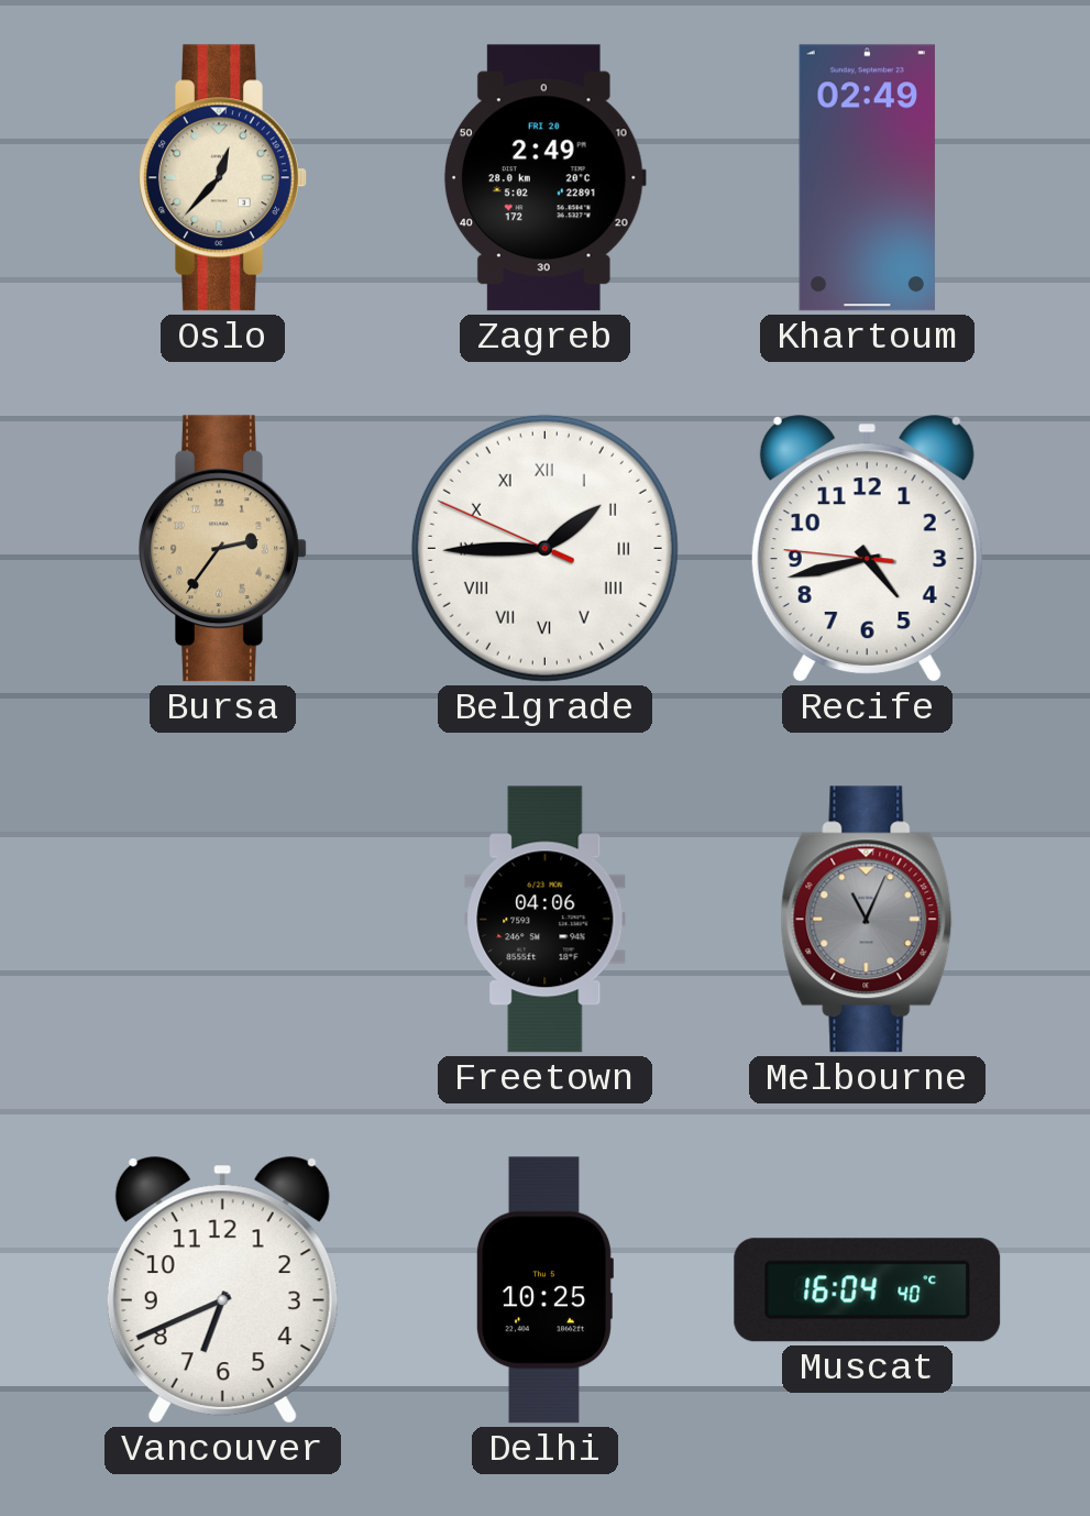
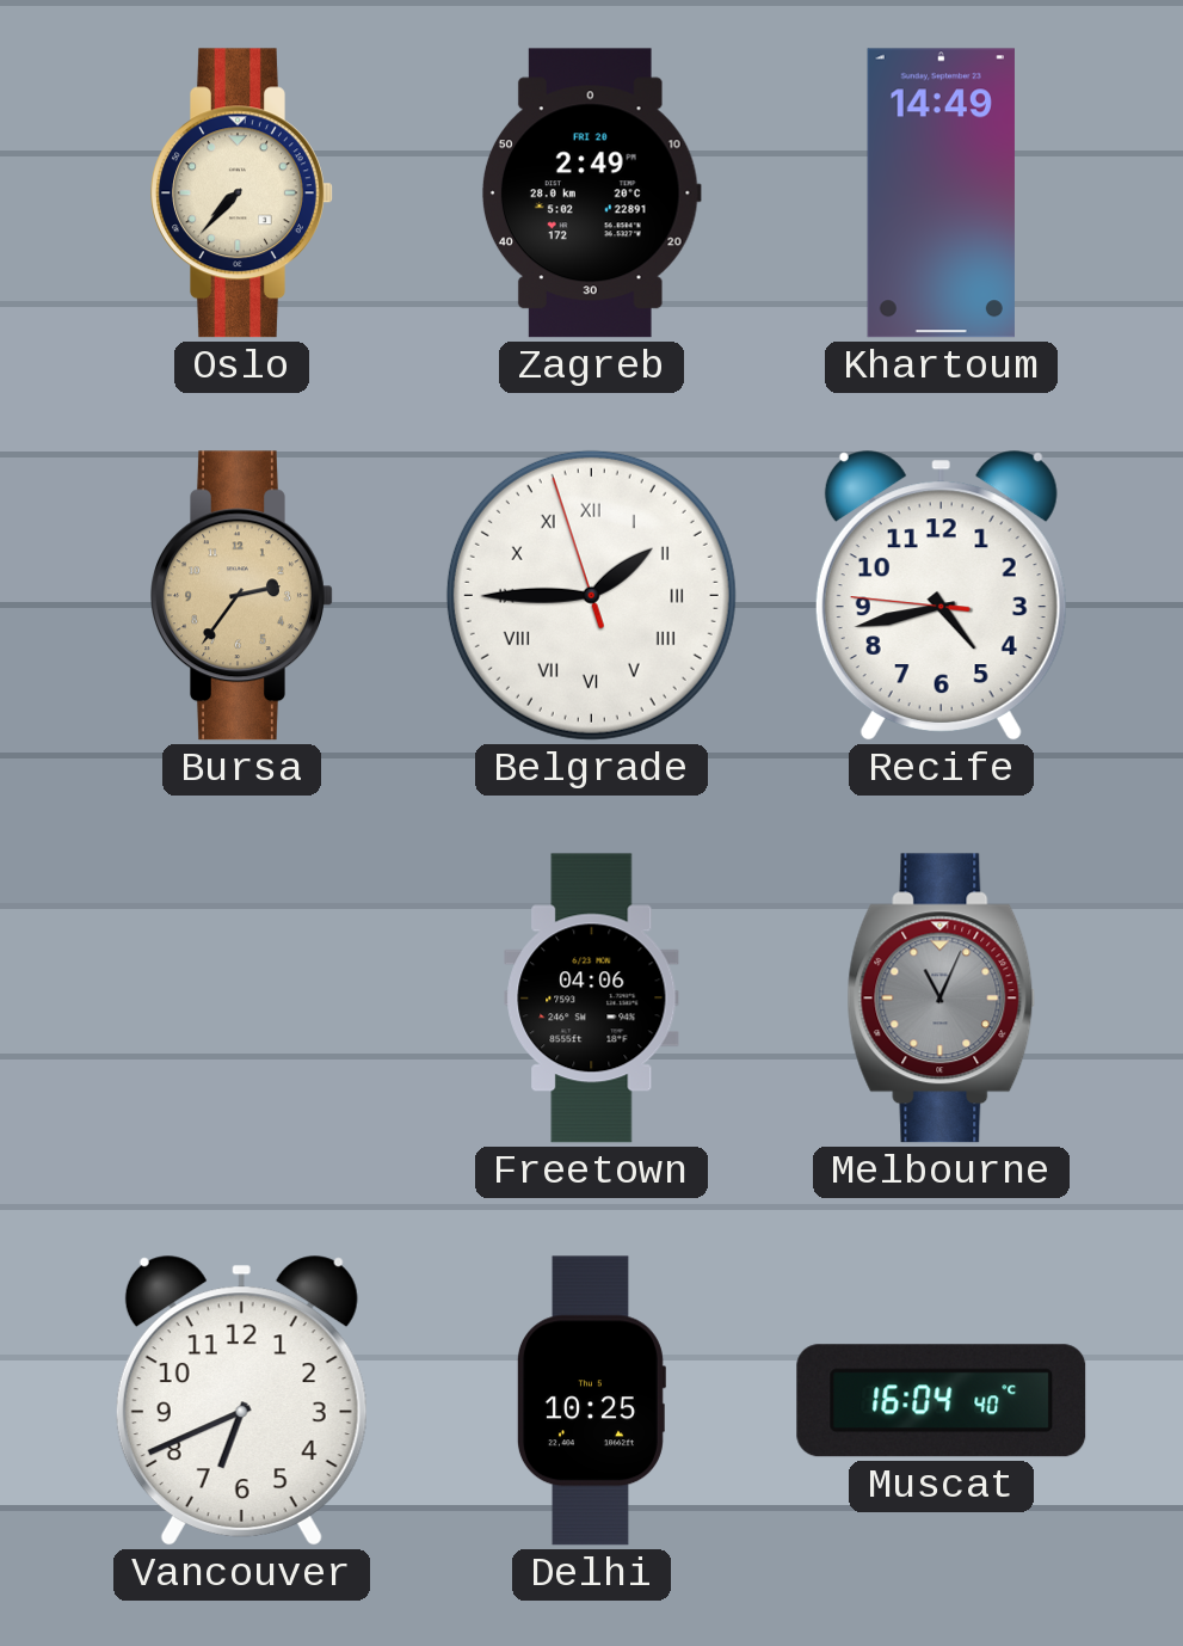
Oslo: 12:37 -> 7:37
Khartoum: 02:49 -> 14:49
Belgrade: 1:44:49 -> 1:44:57
